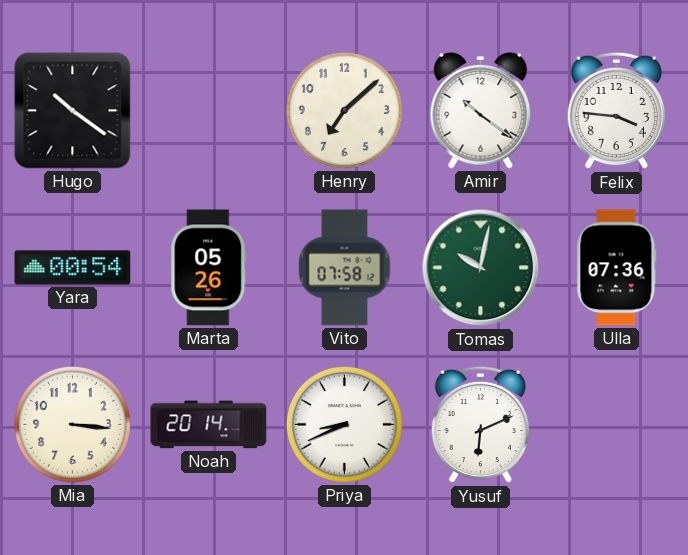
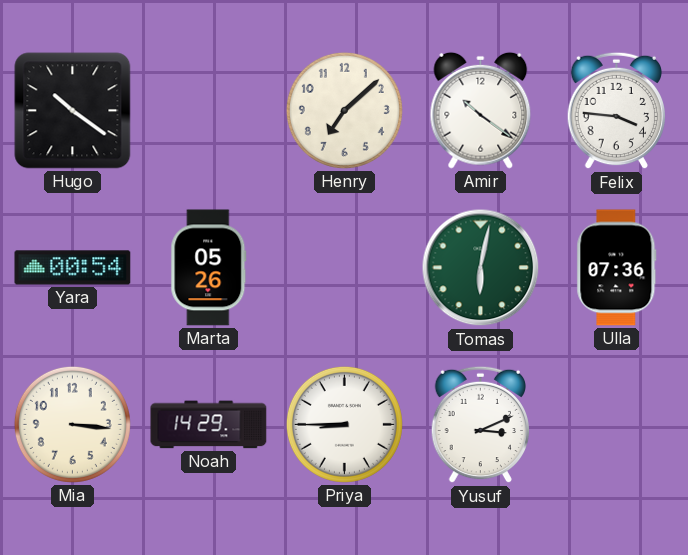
Vito: 07:58 -> none
Tomas: 10:02 -> 6:02
Noah: 20:14 -> 14:29
Priya: 8:41 -> 8:45
Yusuf: 6:11 -> 3:11
